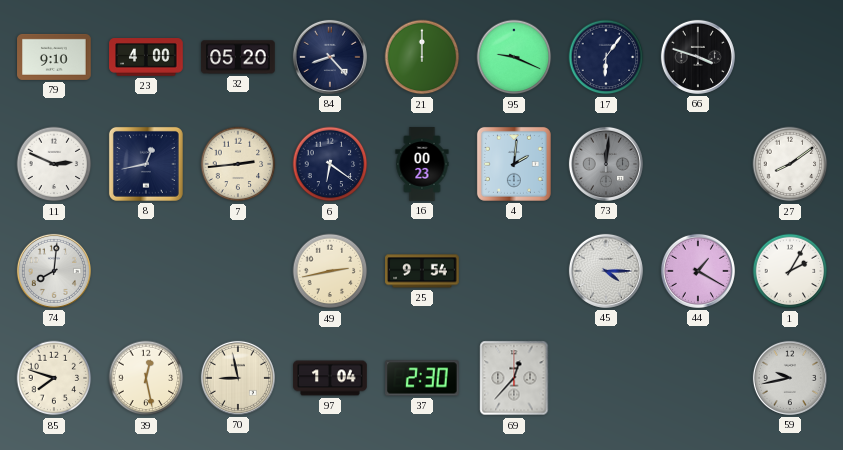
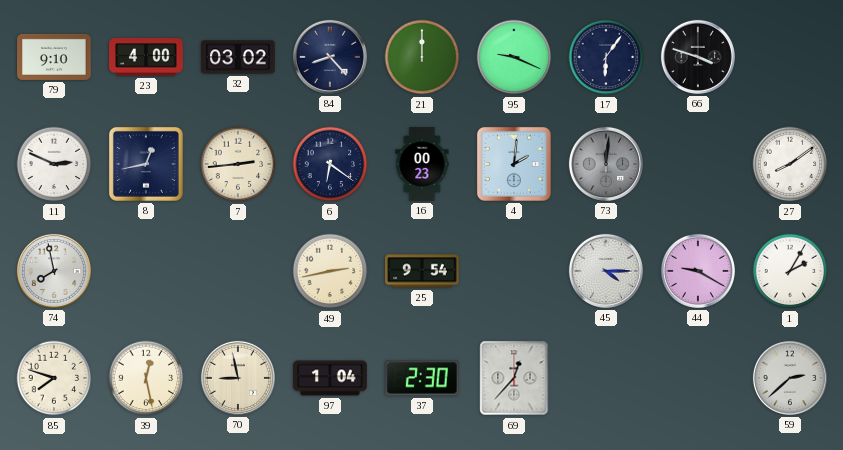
32: 05:20 -> 03:02
74: 8:01 -> 7:58
44: 1:20 -> 9:20
59: 9:43 -> 2:38
